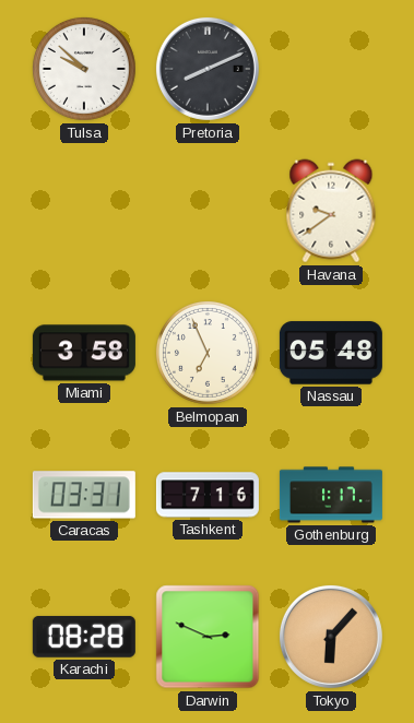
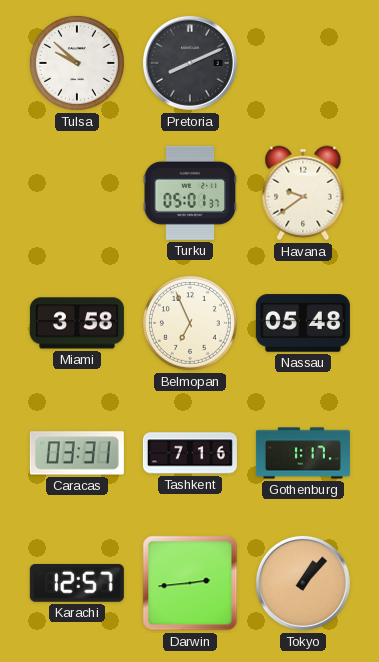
Turku: none -> 05:01
Karachi: 08:28 -> 12:57
Darwin: 2:49 -> 2:44
Tokyo: 6:07 -> 1:07
